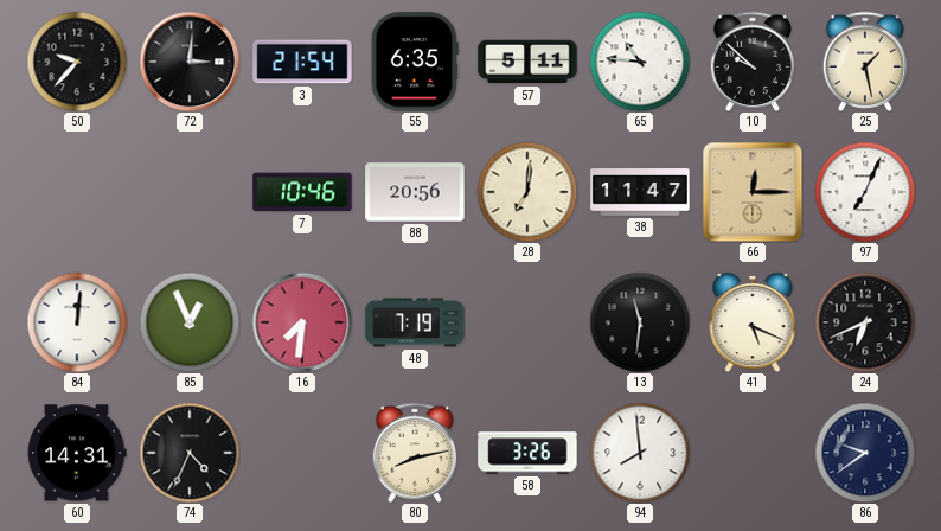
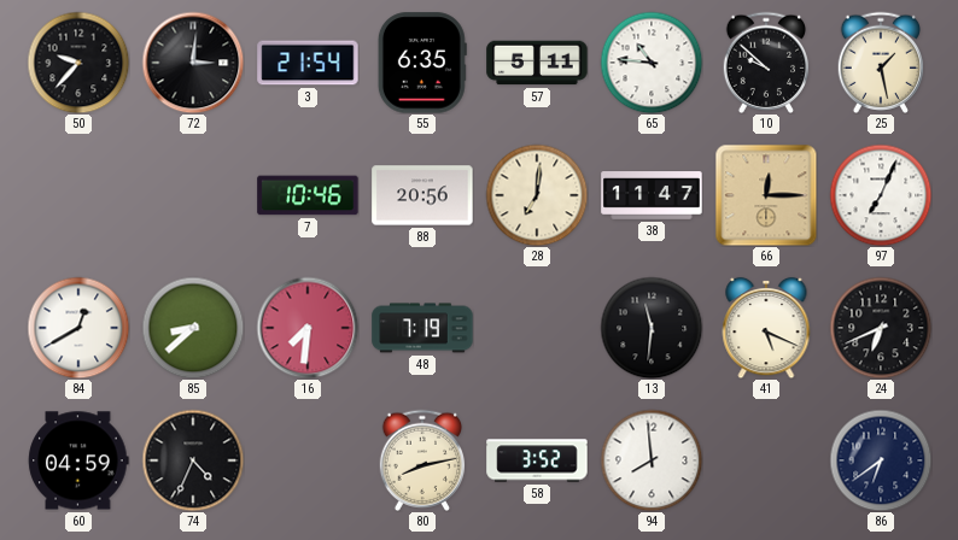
84: 12:01 -> 12:40
85: 12:56 -> 8:38
60: 14:31 -> 04:59
58: 3:26 -> 3:52
86: 9:39 -> 6:39
